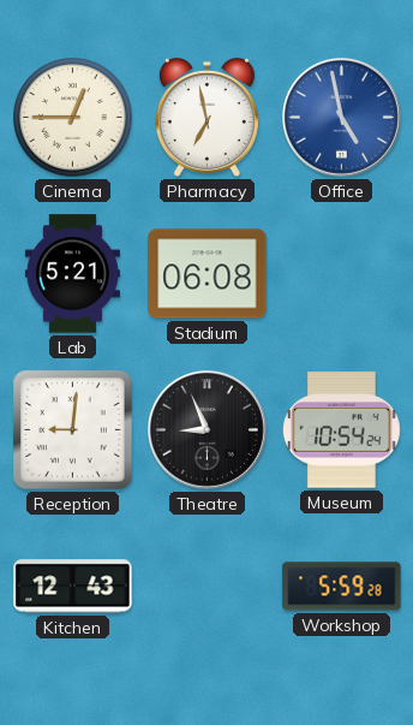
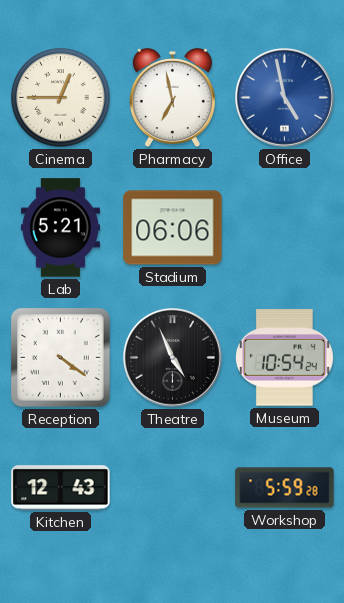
Stadium: 06:08 -> 06:06
Reception: 9:01 -> 4:21
Theatre: 8:56 -> 4:56
